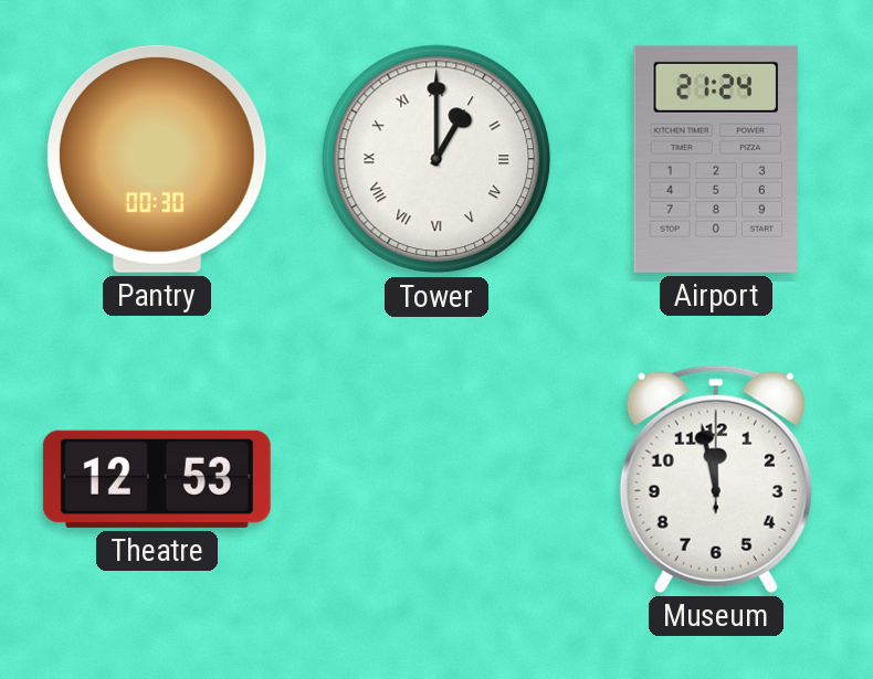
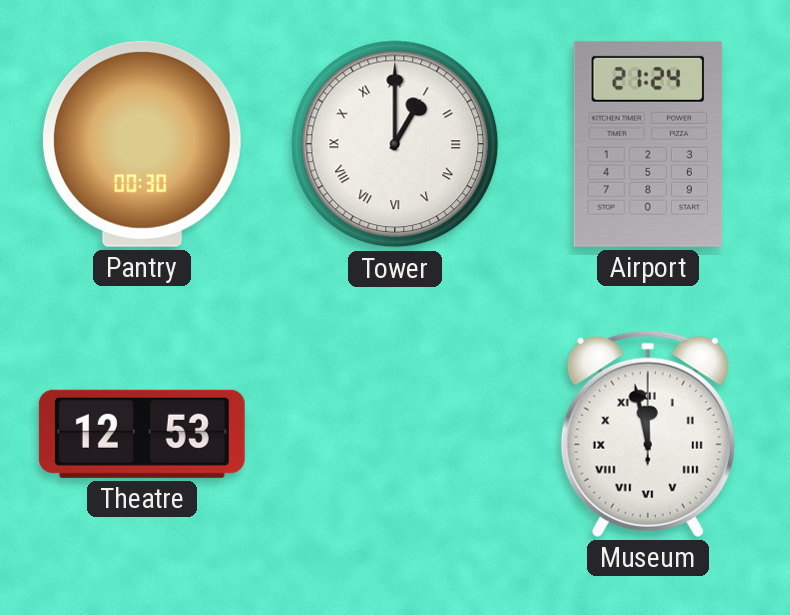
Museum numerals: Arabic -> Roman
